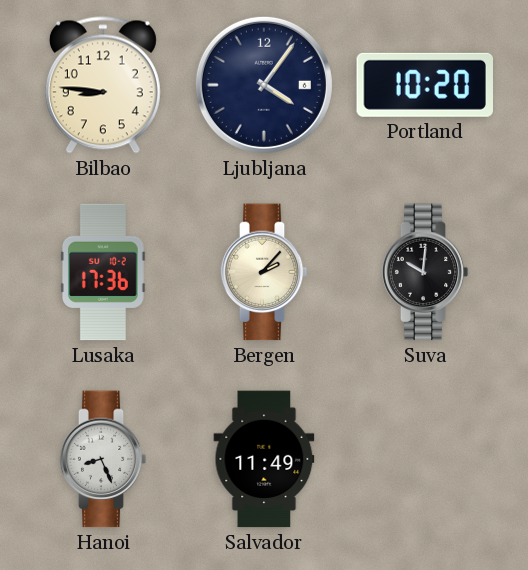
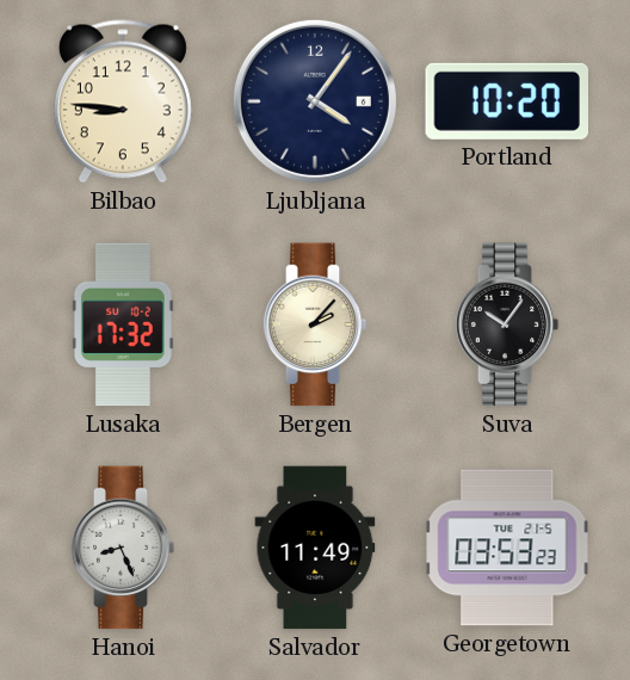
Lusaka: 17:36 -> 17:32
Suva: 10:01 -> 10:06
Georgetown: none -> 03:53
